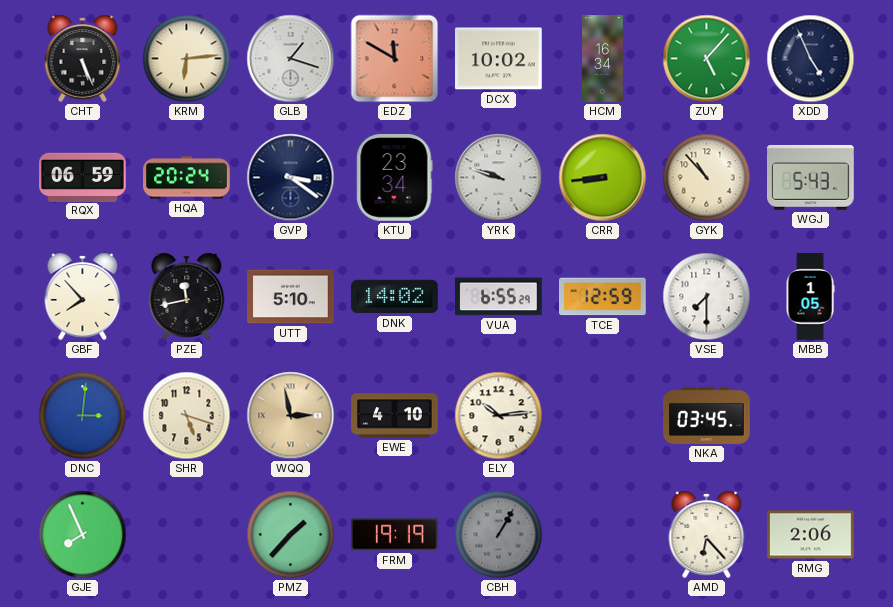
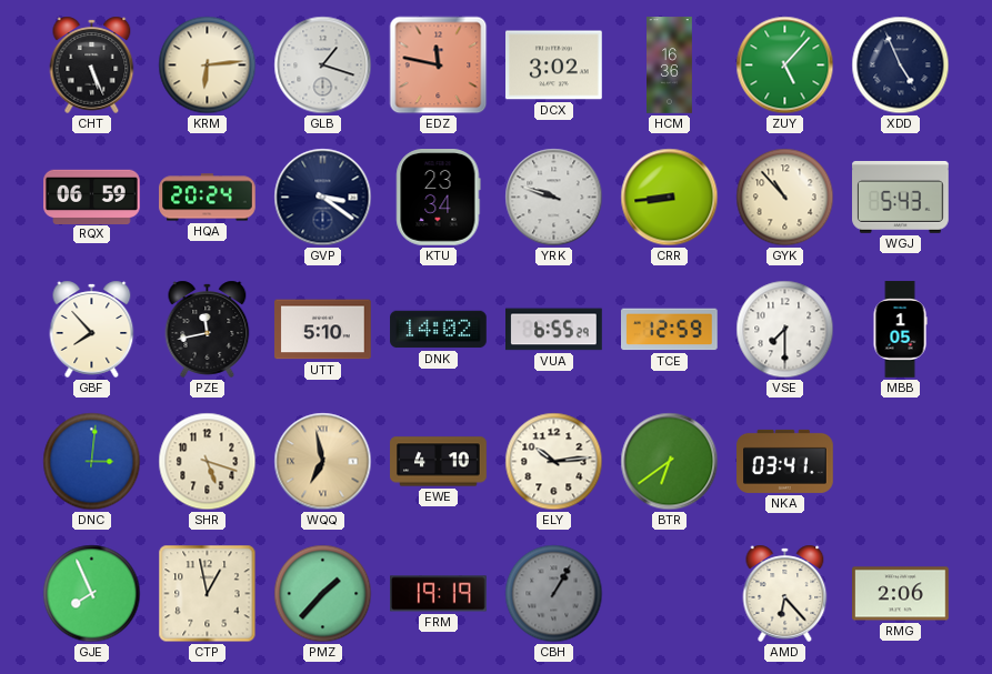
EDZ: 11:50 -> 11:47
DCX: 10:02 -> 3:02
HCM: 16:34 -> 16:36
WQQ: 2:58 -> 6:58
BTR: none -> 6:39
NKA: 03:45 -> 03:41
CTP: none -> 12:58
